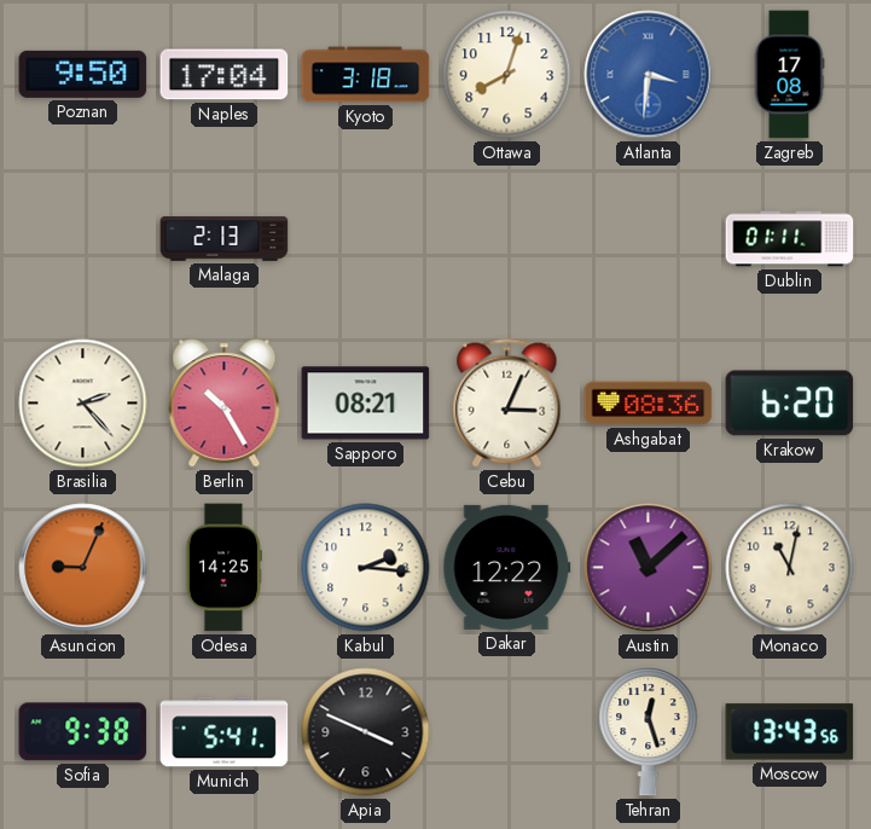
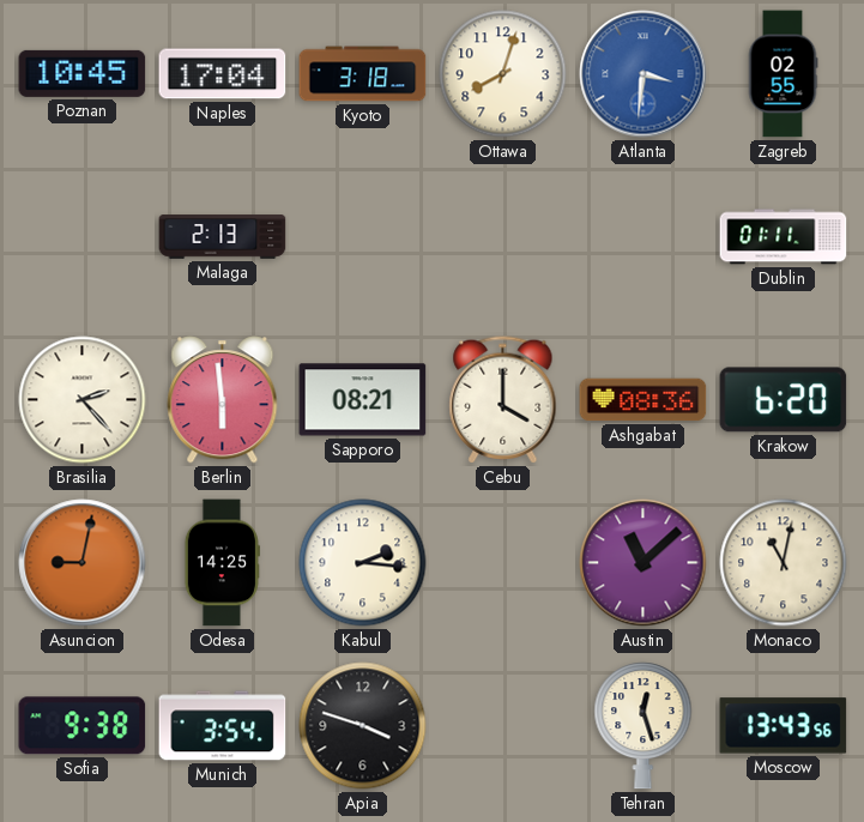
Poznan: 9:50 -> 10:45
Zagreb: 17:08 -> 02:55
Berlin: 10:25 -> 5:59
Cebu: 3:04 -> 4:00
Asuncion: 9:04 -> 9:02
Dakar: 12:22 -> none
Munich: 5:41 -> 3:54
Apia: 3:49 -> 3:48
